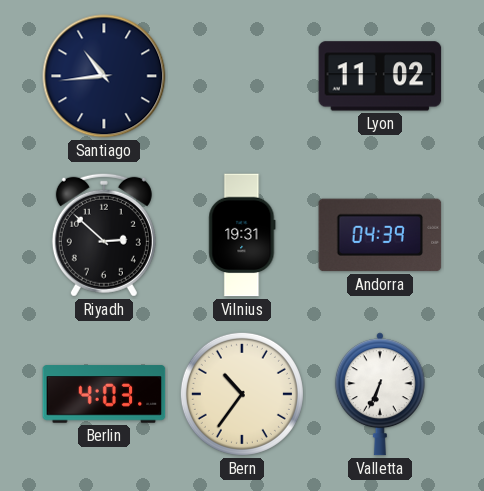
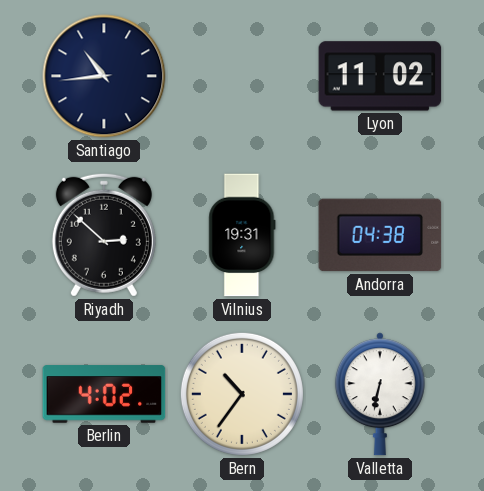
Andorra: 04:39 -> 04:38
Berlin: 4:03 -> 4:02
Valletta: 6:34 -> 6:32
